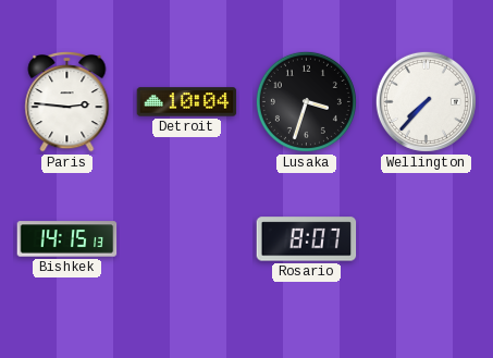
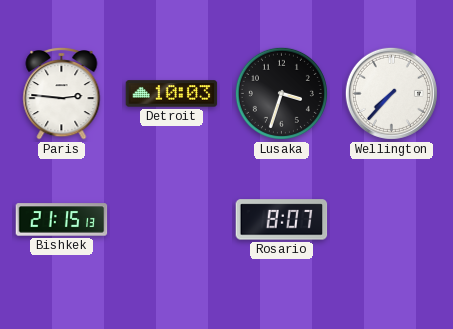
Detroit: 10:04 -> 10:03
Bishkek: 14:15 -> 21:15
